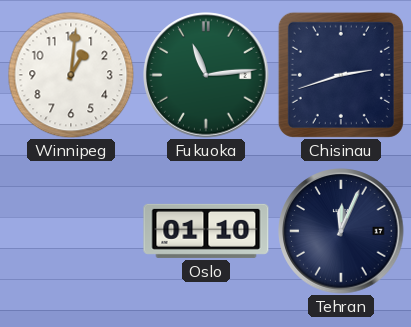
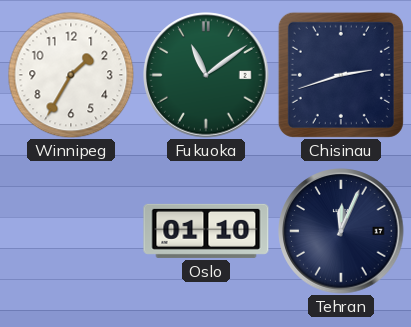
Winnipeg: 1:01 -> 1:35
Fukuoka: 11:14 -> 11:09
